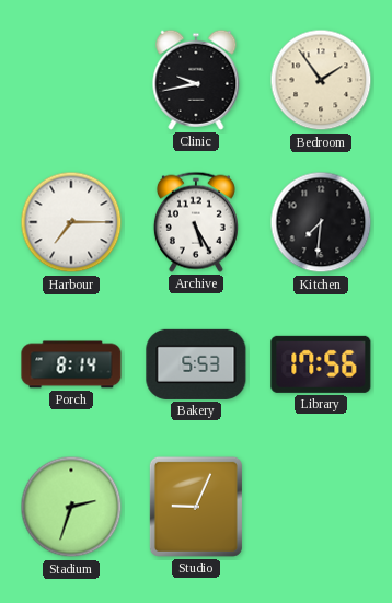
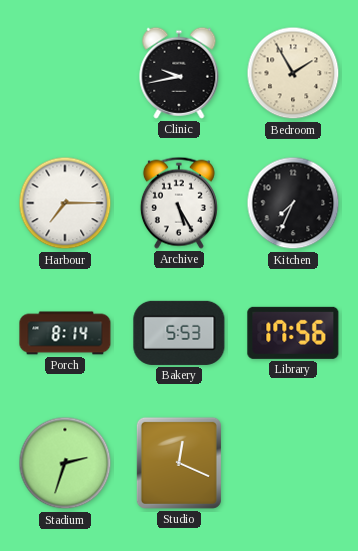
Bedroom: 1:54 -> 1:55
Kitchen: 7:31 -> 7:34
Studio: 9:04 -> 12:19
